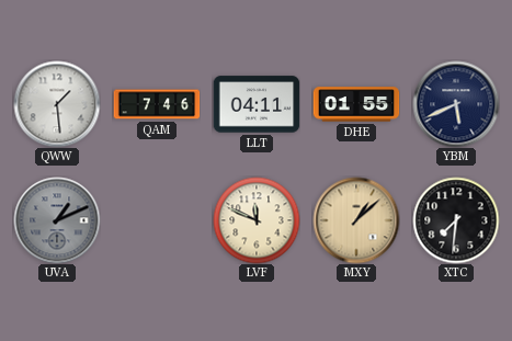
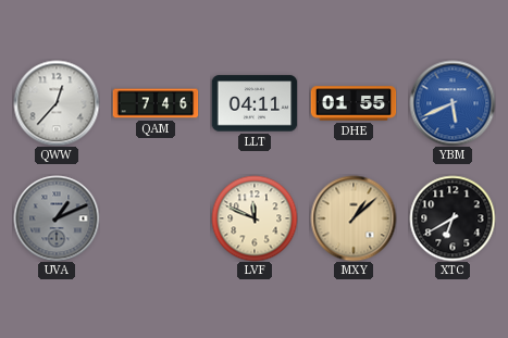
QWW: 1:29 -> 12:37
YBM dial: navy -> blue
XTC: 7:31 -> 6:40
